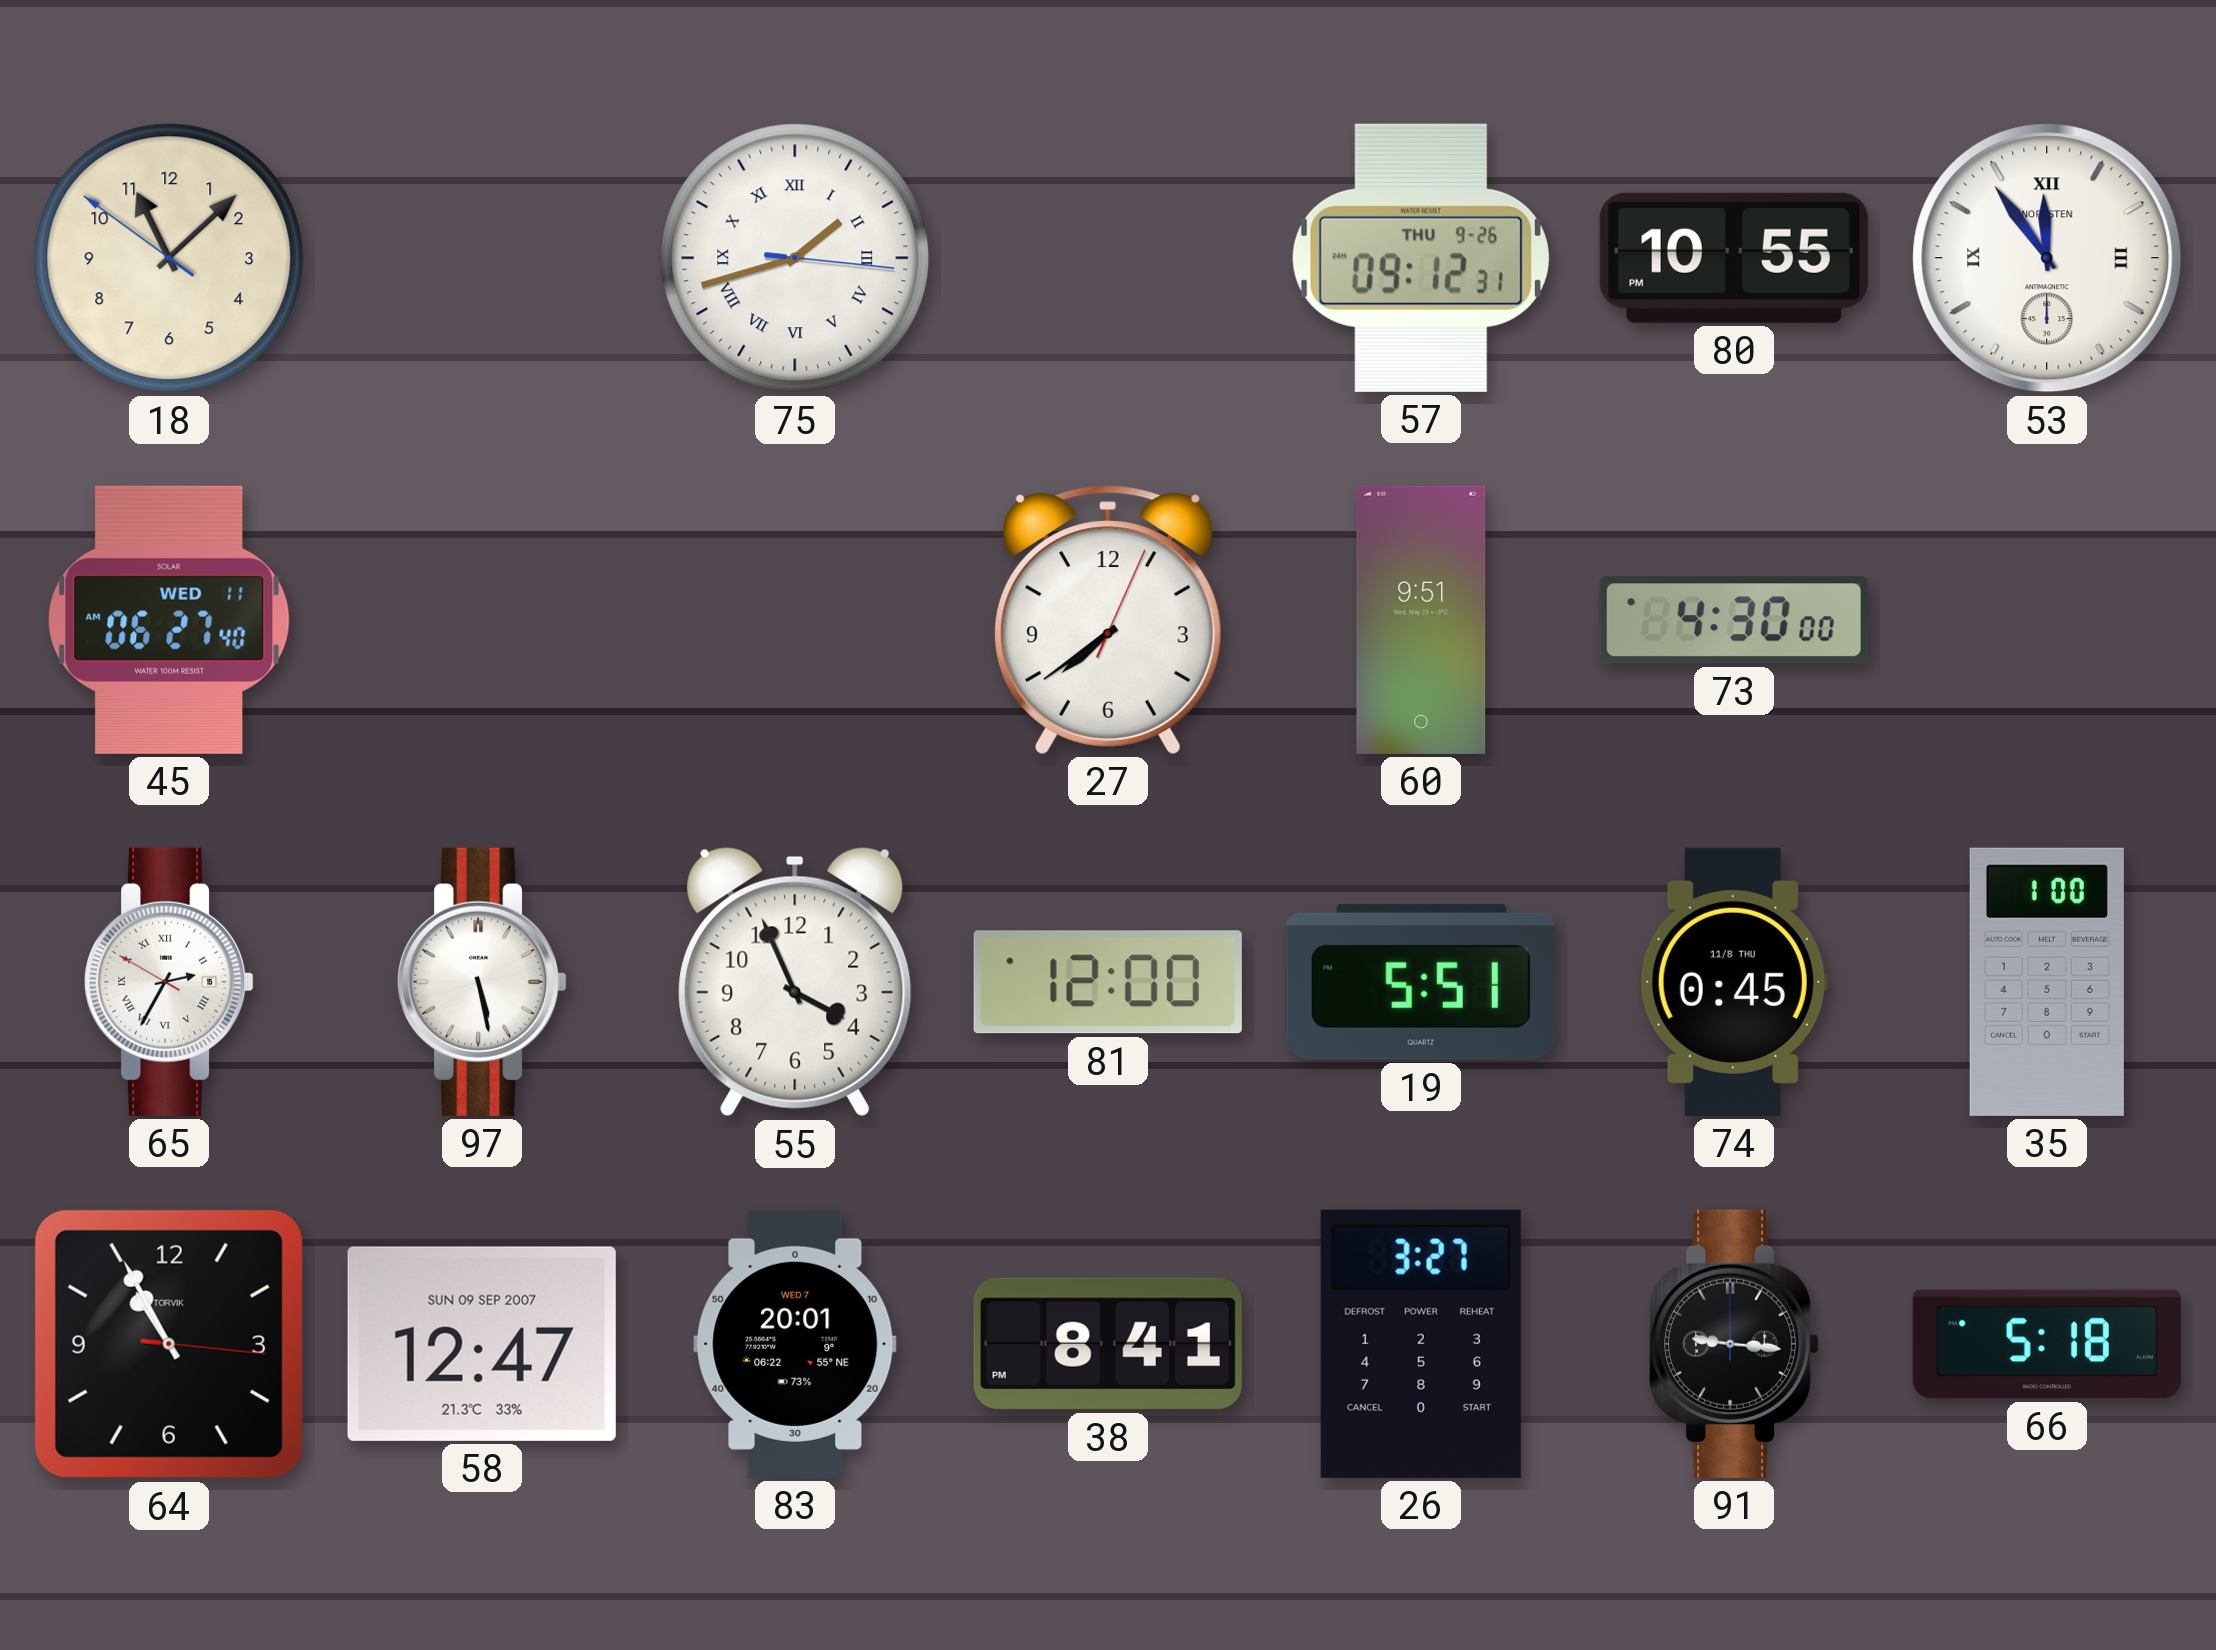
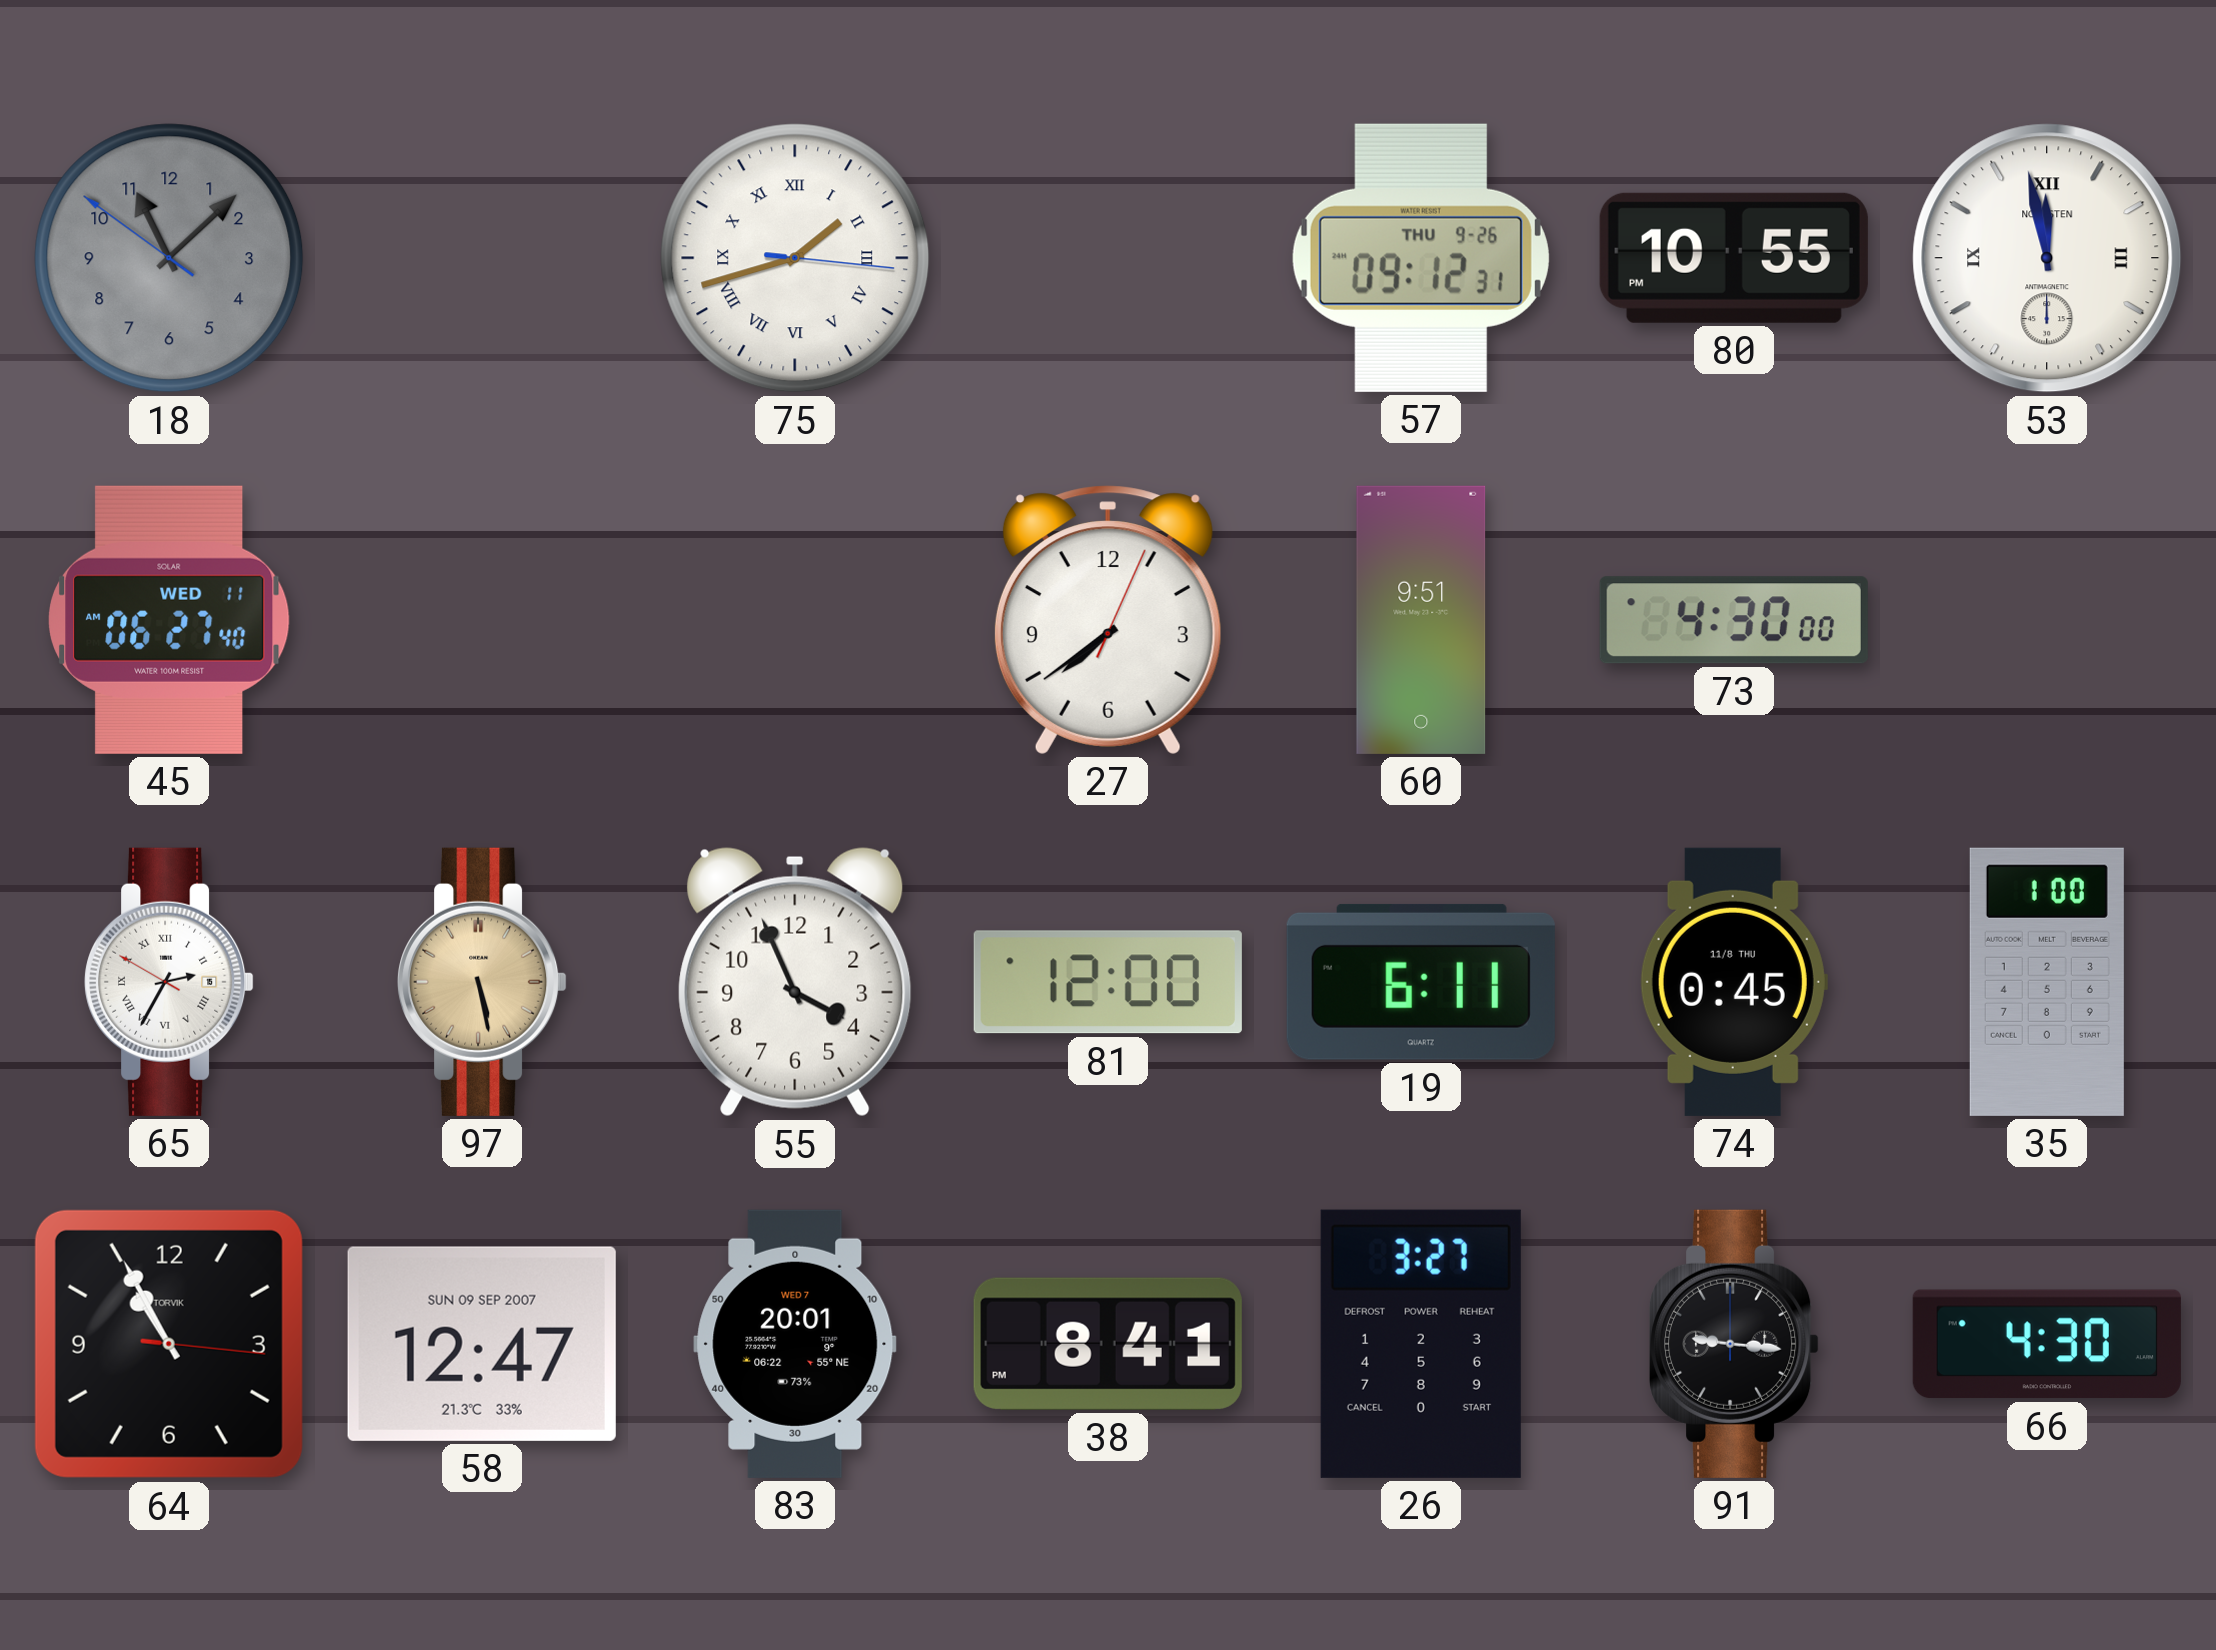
18 dial: cream -> grey
53: 11:54 -> 11:58
97 dial: white -> champagne
19: 5:51 -> 6:11
66: 5:18 -> 4:30
